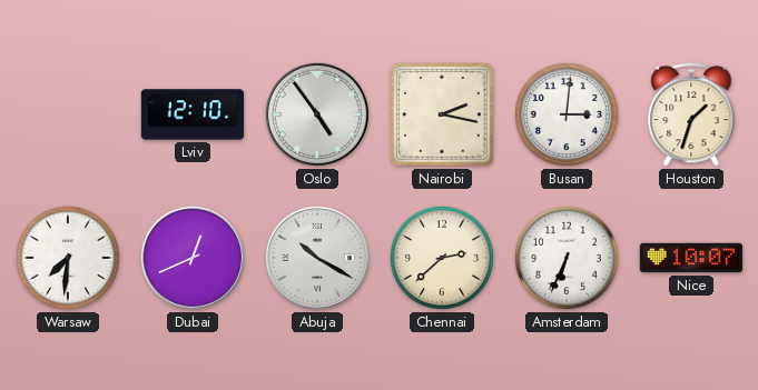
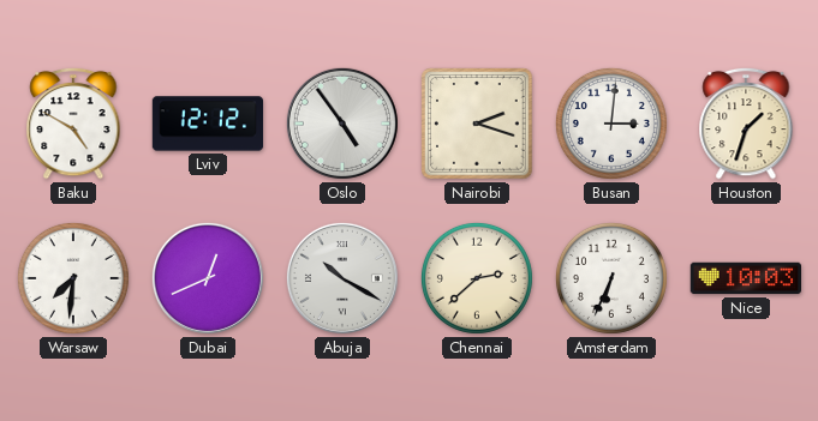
Baku: none -> 4:50
Lviv: 12:10 -> 12:12
Nairobi: 2:17 -> 2:18
Nice: 10:07 -> 10:03
